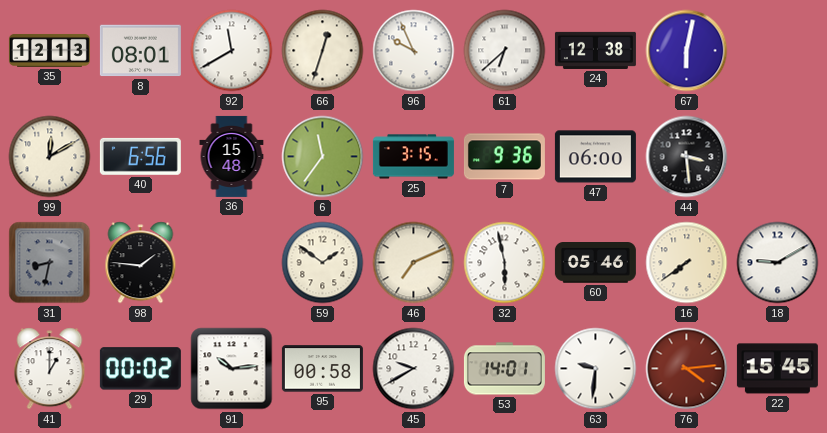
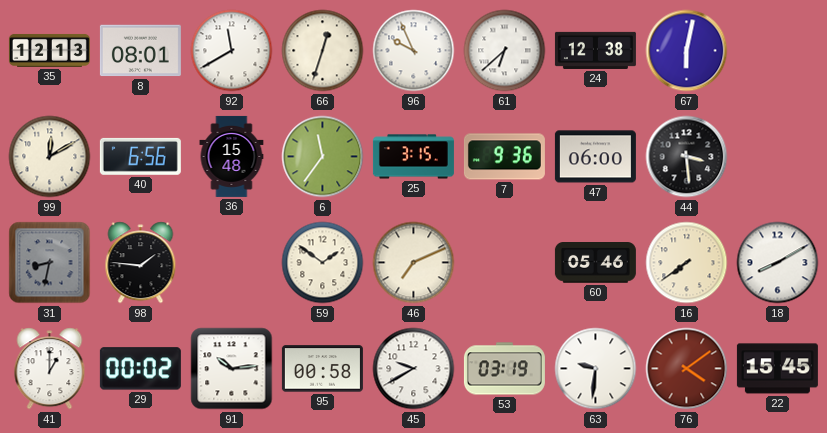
32: 5:58 -> none
18: 9:10 -> 8:10
53: 14:01 -> 03:19
76: 4:14 -> 4:09
